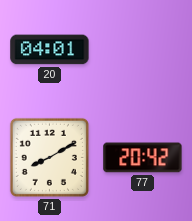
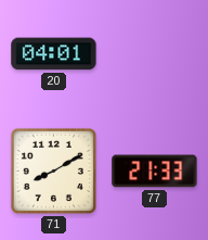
77: 20:42 -> 21:33
